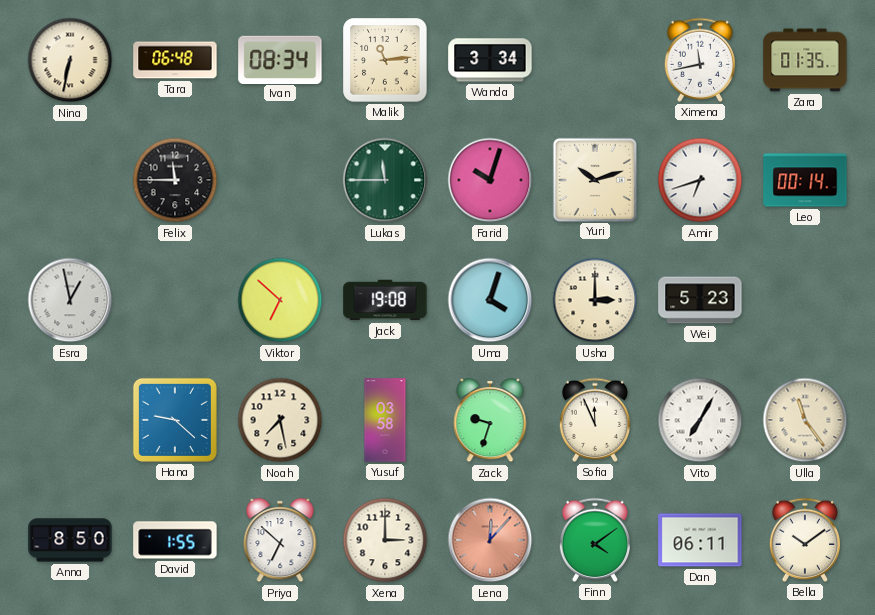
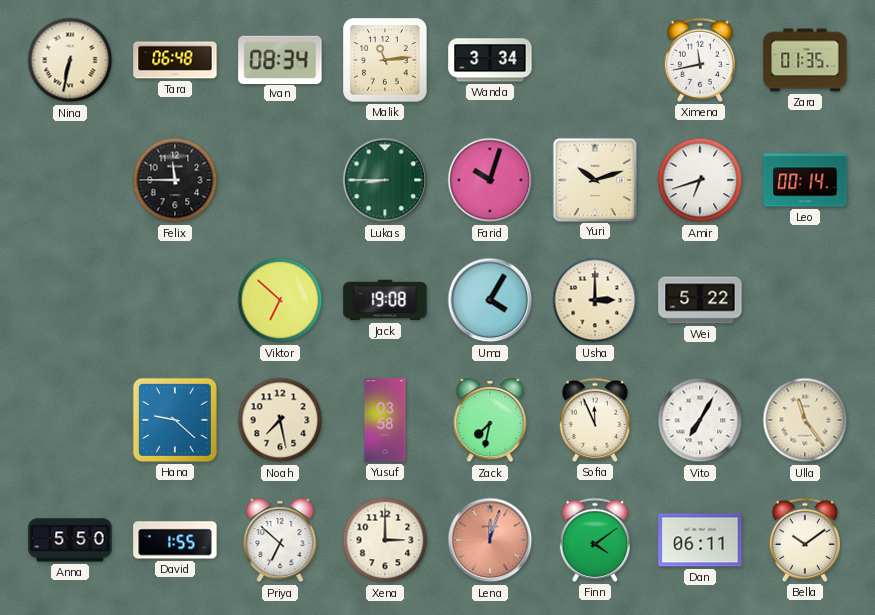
Lukas: 11:45 -> 8:45
Esra: 12:58 -> none
Uma: 4:03 -> 4:05
Wei: 5:23 -> 5:22
Zack: 9:33 -> 7:32
Anna: 8:50 -> 5:50
Lena: 12:07 -> 12:03
